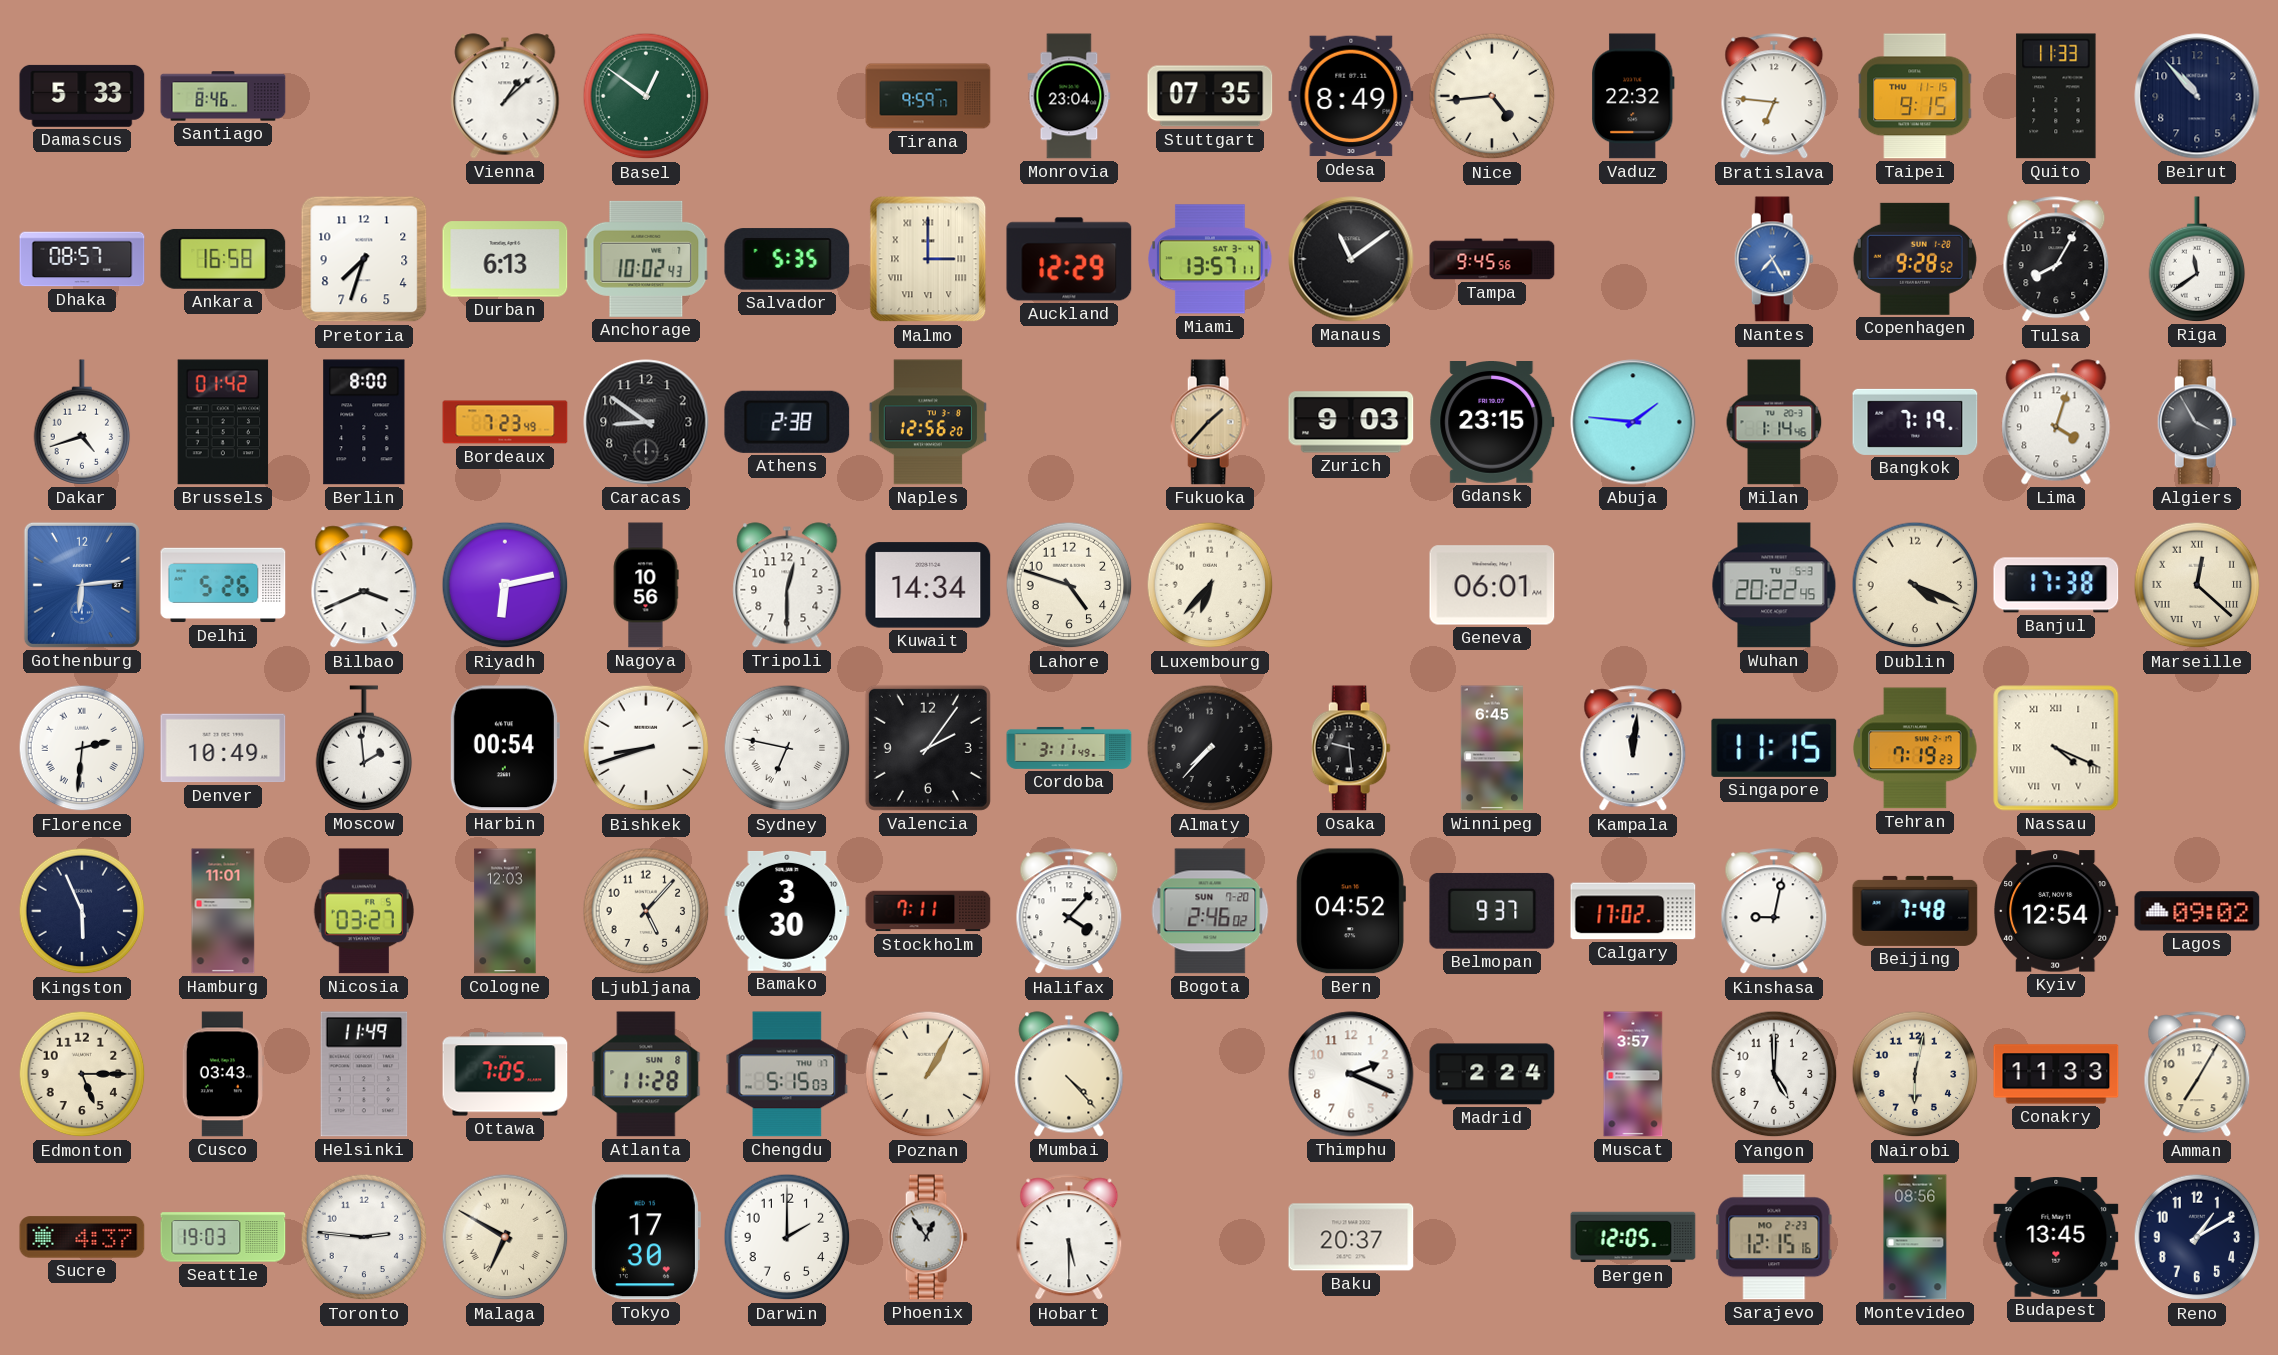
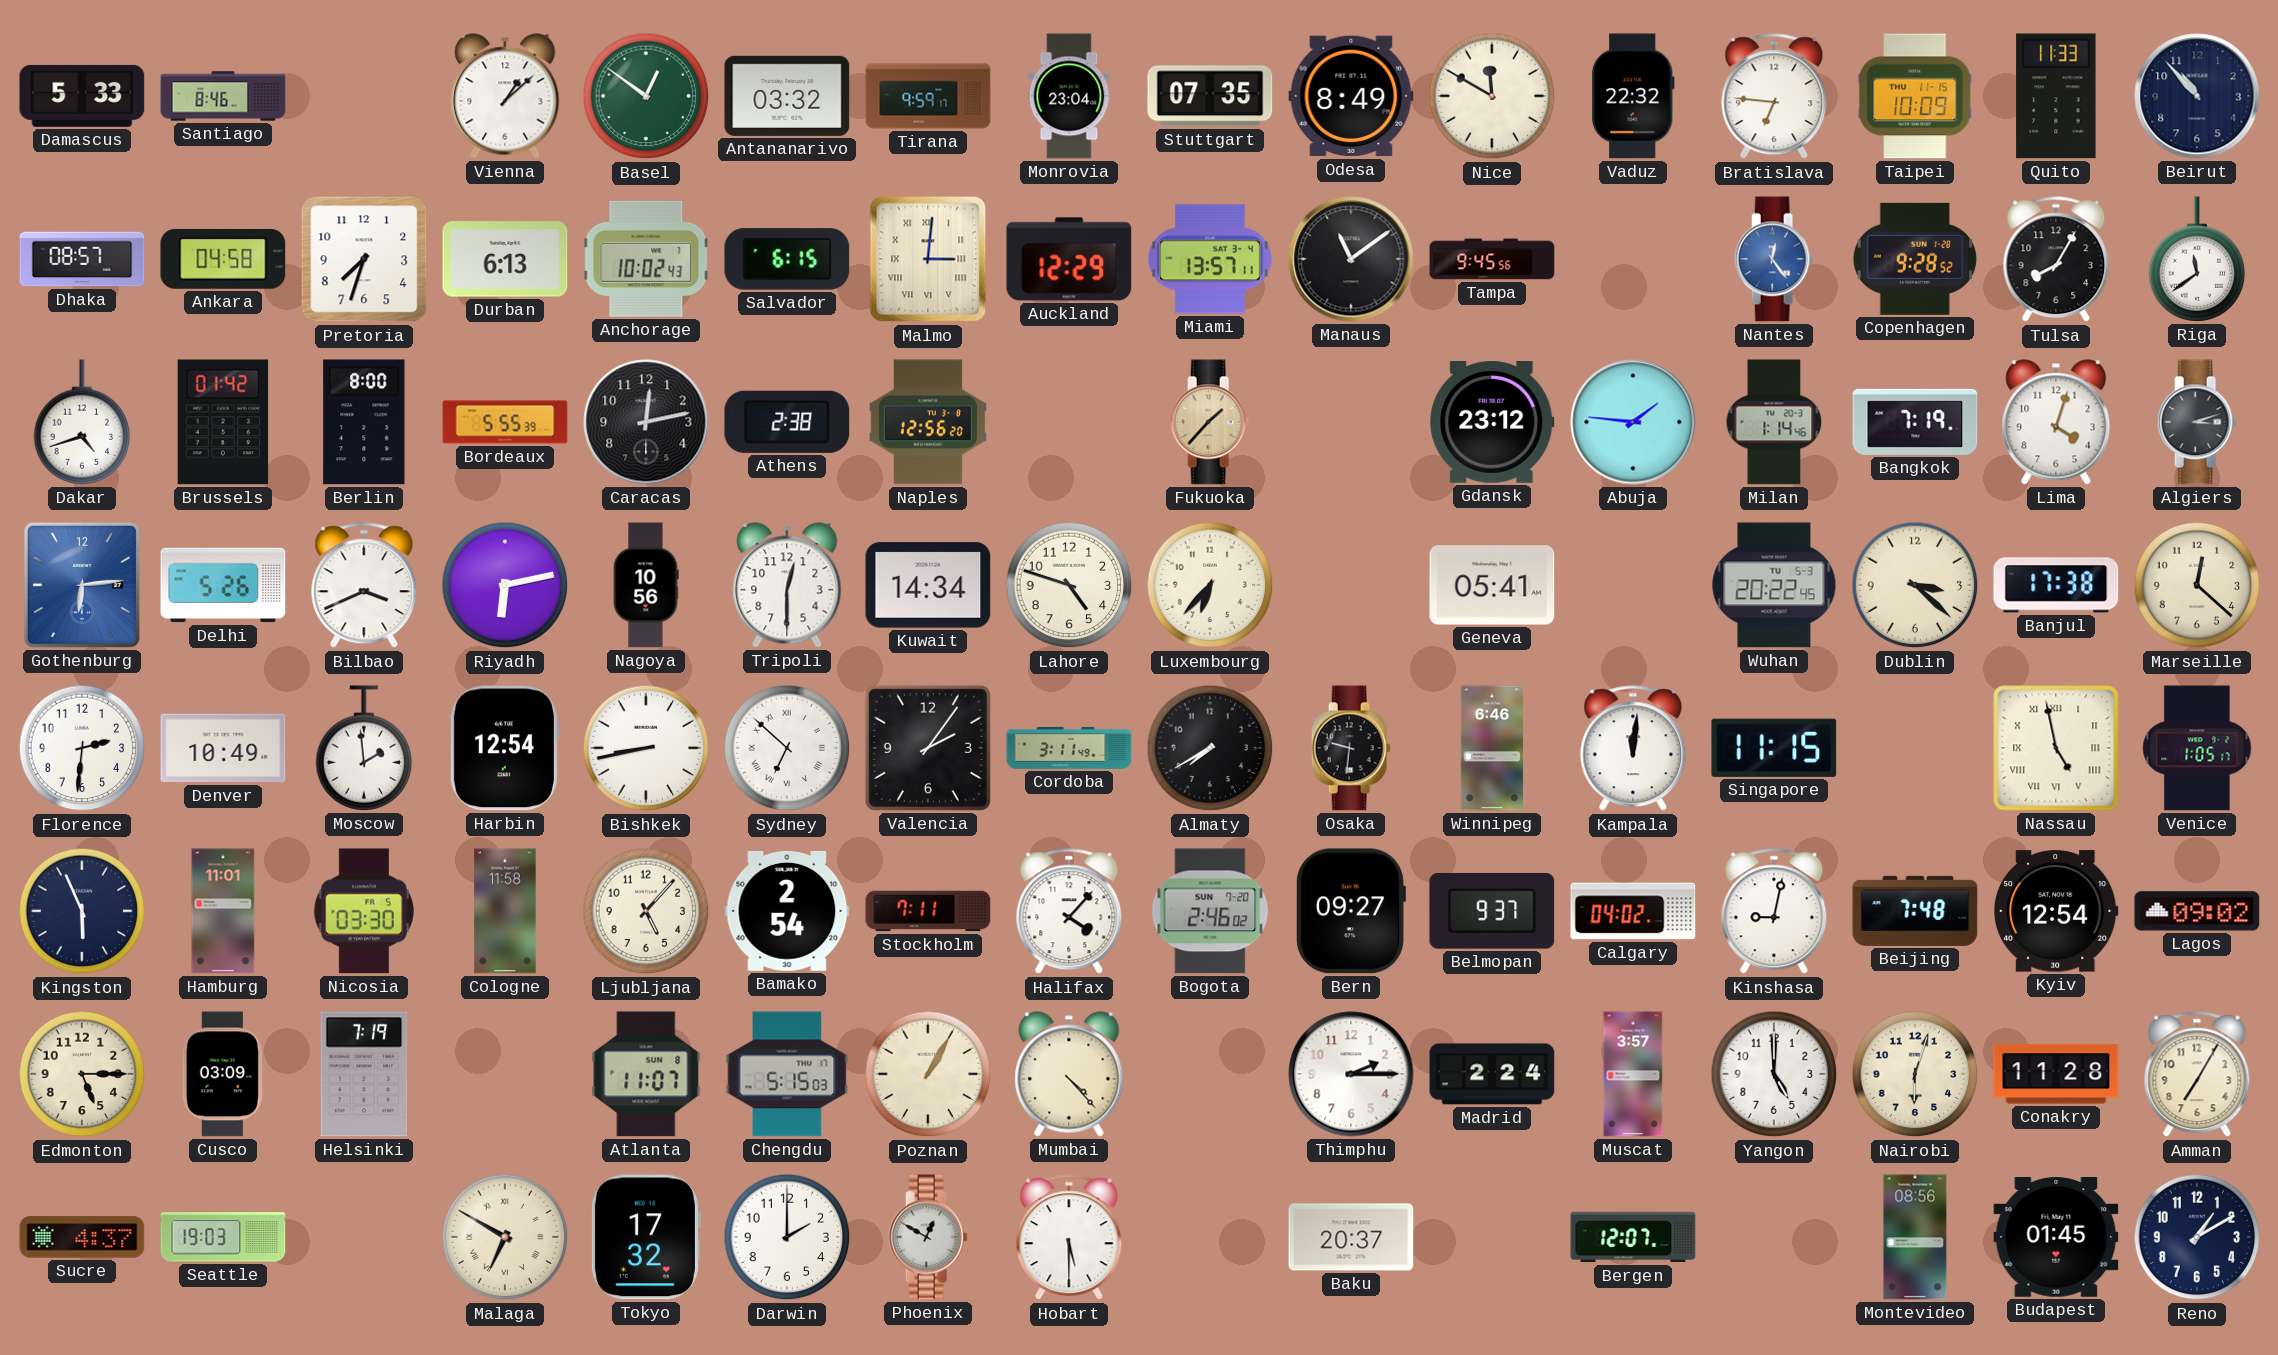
Antananarivo: none -> 03:32
Nice: 4:44 -> 11:50
Taipei: 9:15 -> 10:09
Ankara: 16:58 -> 04:58
Salvador: 5:35 -> 6:15
Malmo: 3:00 -> 3:01
Nantes: 7:25 -> 12:24
Bordeaux: 7:23 -> 5:55
Caracas: 8:51 -> 12:13
Zurich: 9:03 -> none
Gdansk: 23:15 -> 23:12
Algiers: 3:55 -> 3:12
Geneva: 06:01 -> 05:41
Dublin: 4:19 -> 3:22
Marseille numerals: Roman -> Arabic
Florence numerals: Roman -> Arabic
Harbin: 00:54 -> 12:54
Bishkek: 8:42 -> 8:43
Sydney: 6:47 -> 6:52
Almaty: 7:37 -> 7:40
Osaka: 9:29 -> 9:31
Winnipeg: 6:45 -> 6:46
Tehran: 7:19 -> none
Nassau: 4:19 -> 4:58
Venice: none -> 1:05
Nicosia: 03:27 -> 03:30
Cologne: 12:03 -> 11:58
Bamako: 3:30 -> 2:54
Bern: 04:52 -> 09:27
Calgary: 17:02 -> 04:02
Cusco: 03:43 -> 03:09
Helsinki: 11:49 -> 7:19
Ottawa: 7:05 -> none
Atlanta: 11:28 -> 11:07
Thimphu: 2:19 -> 2:15
Nairobi: 6:02 -> 6:03
Conakry: 11:33 -> 11:28
Toronto: 2:46 -> none
Tokyo: 17:30 -> 17:32
Phoenix: 12:54 -> 12:50
Bergen: 12:05 -> 12:07
Sarajevo: 12:15 -> none
Budapest: 13:45 -> 01:45
